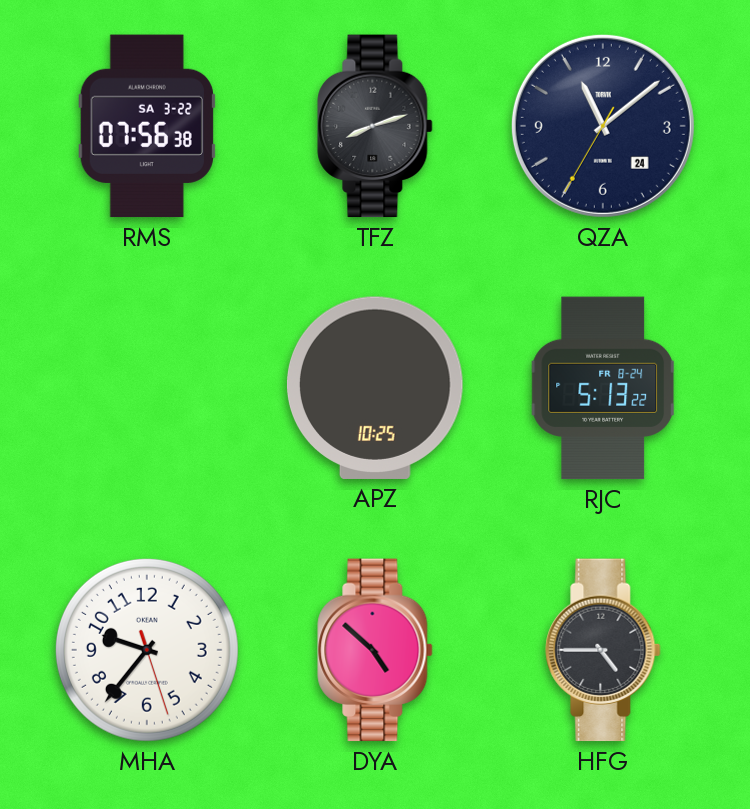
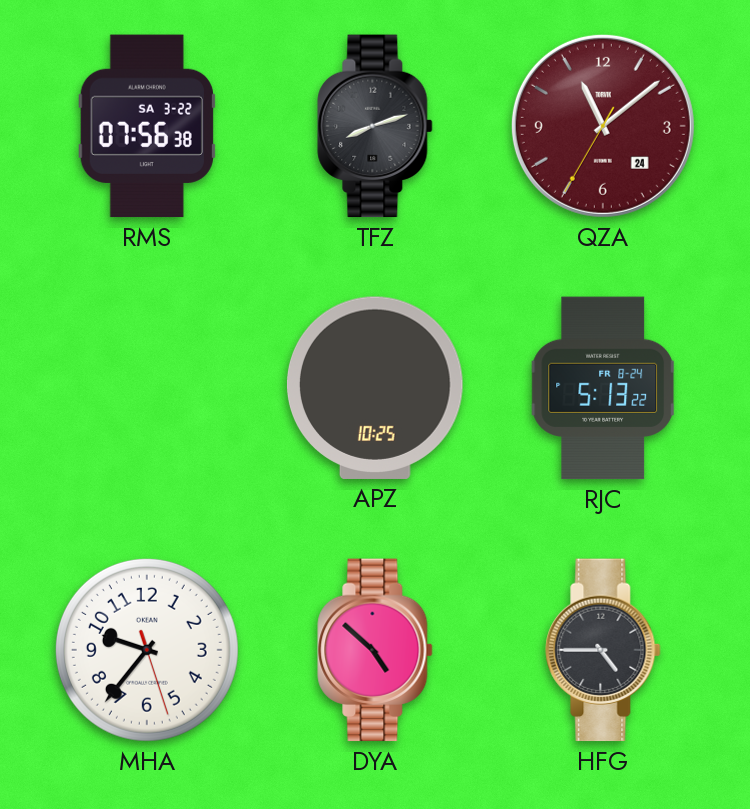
QZA dial: navy -> burgundy
